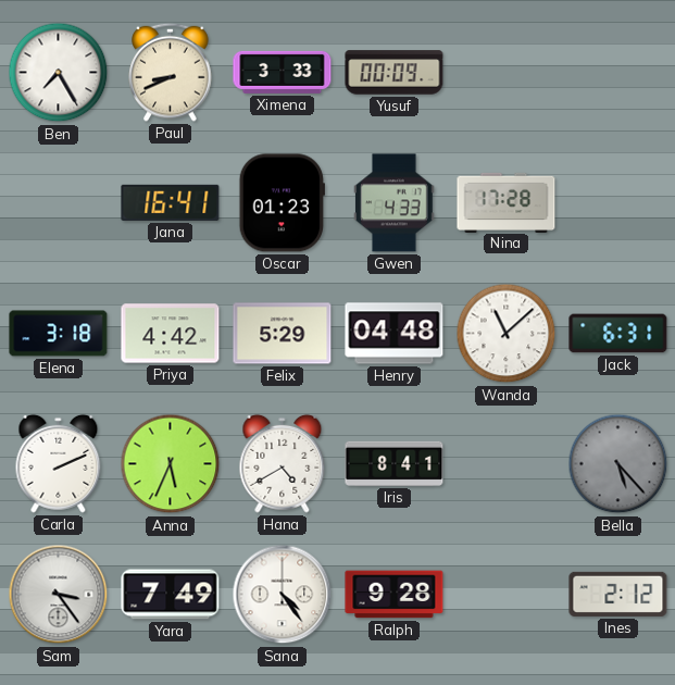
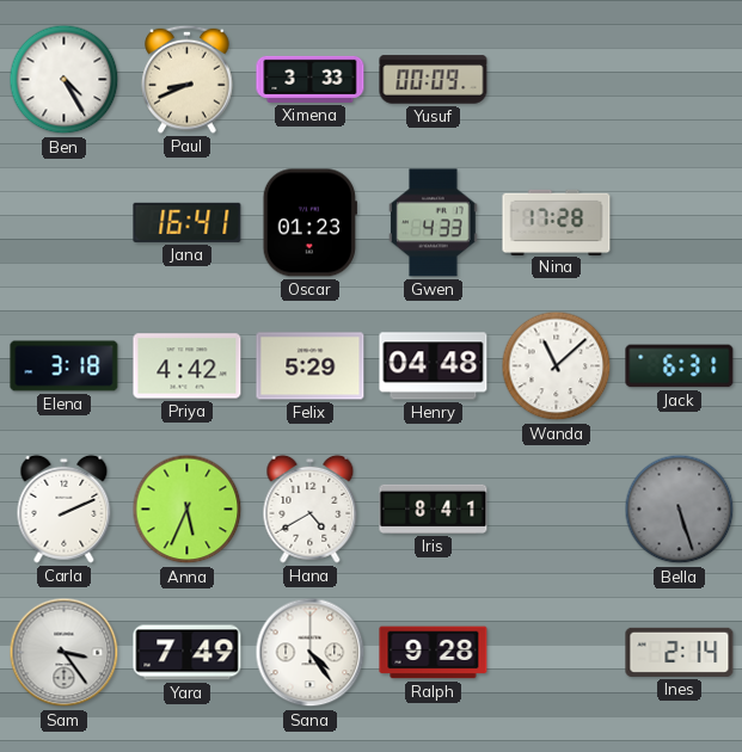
Ben: 7:25 -> 4:25
Bella: 5:23 -> 5:27
Ines: 2:12 -> 2:14
